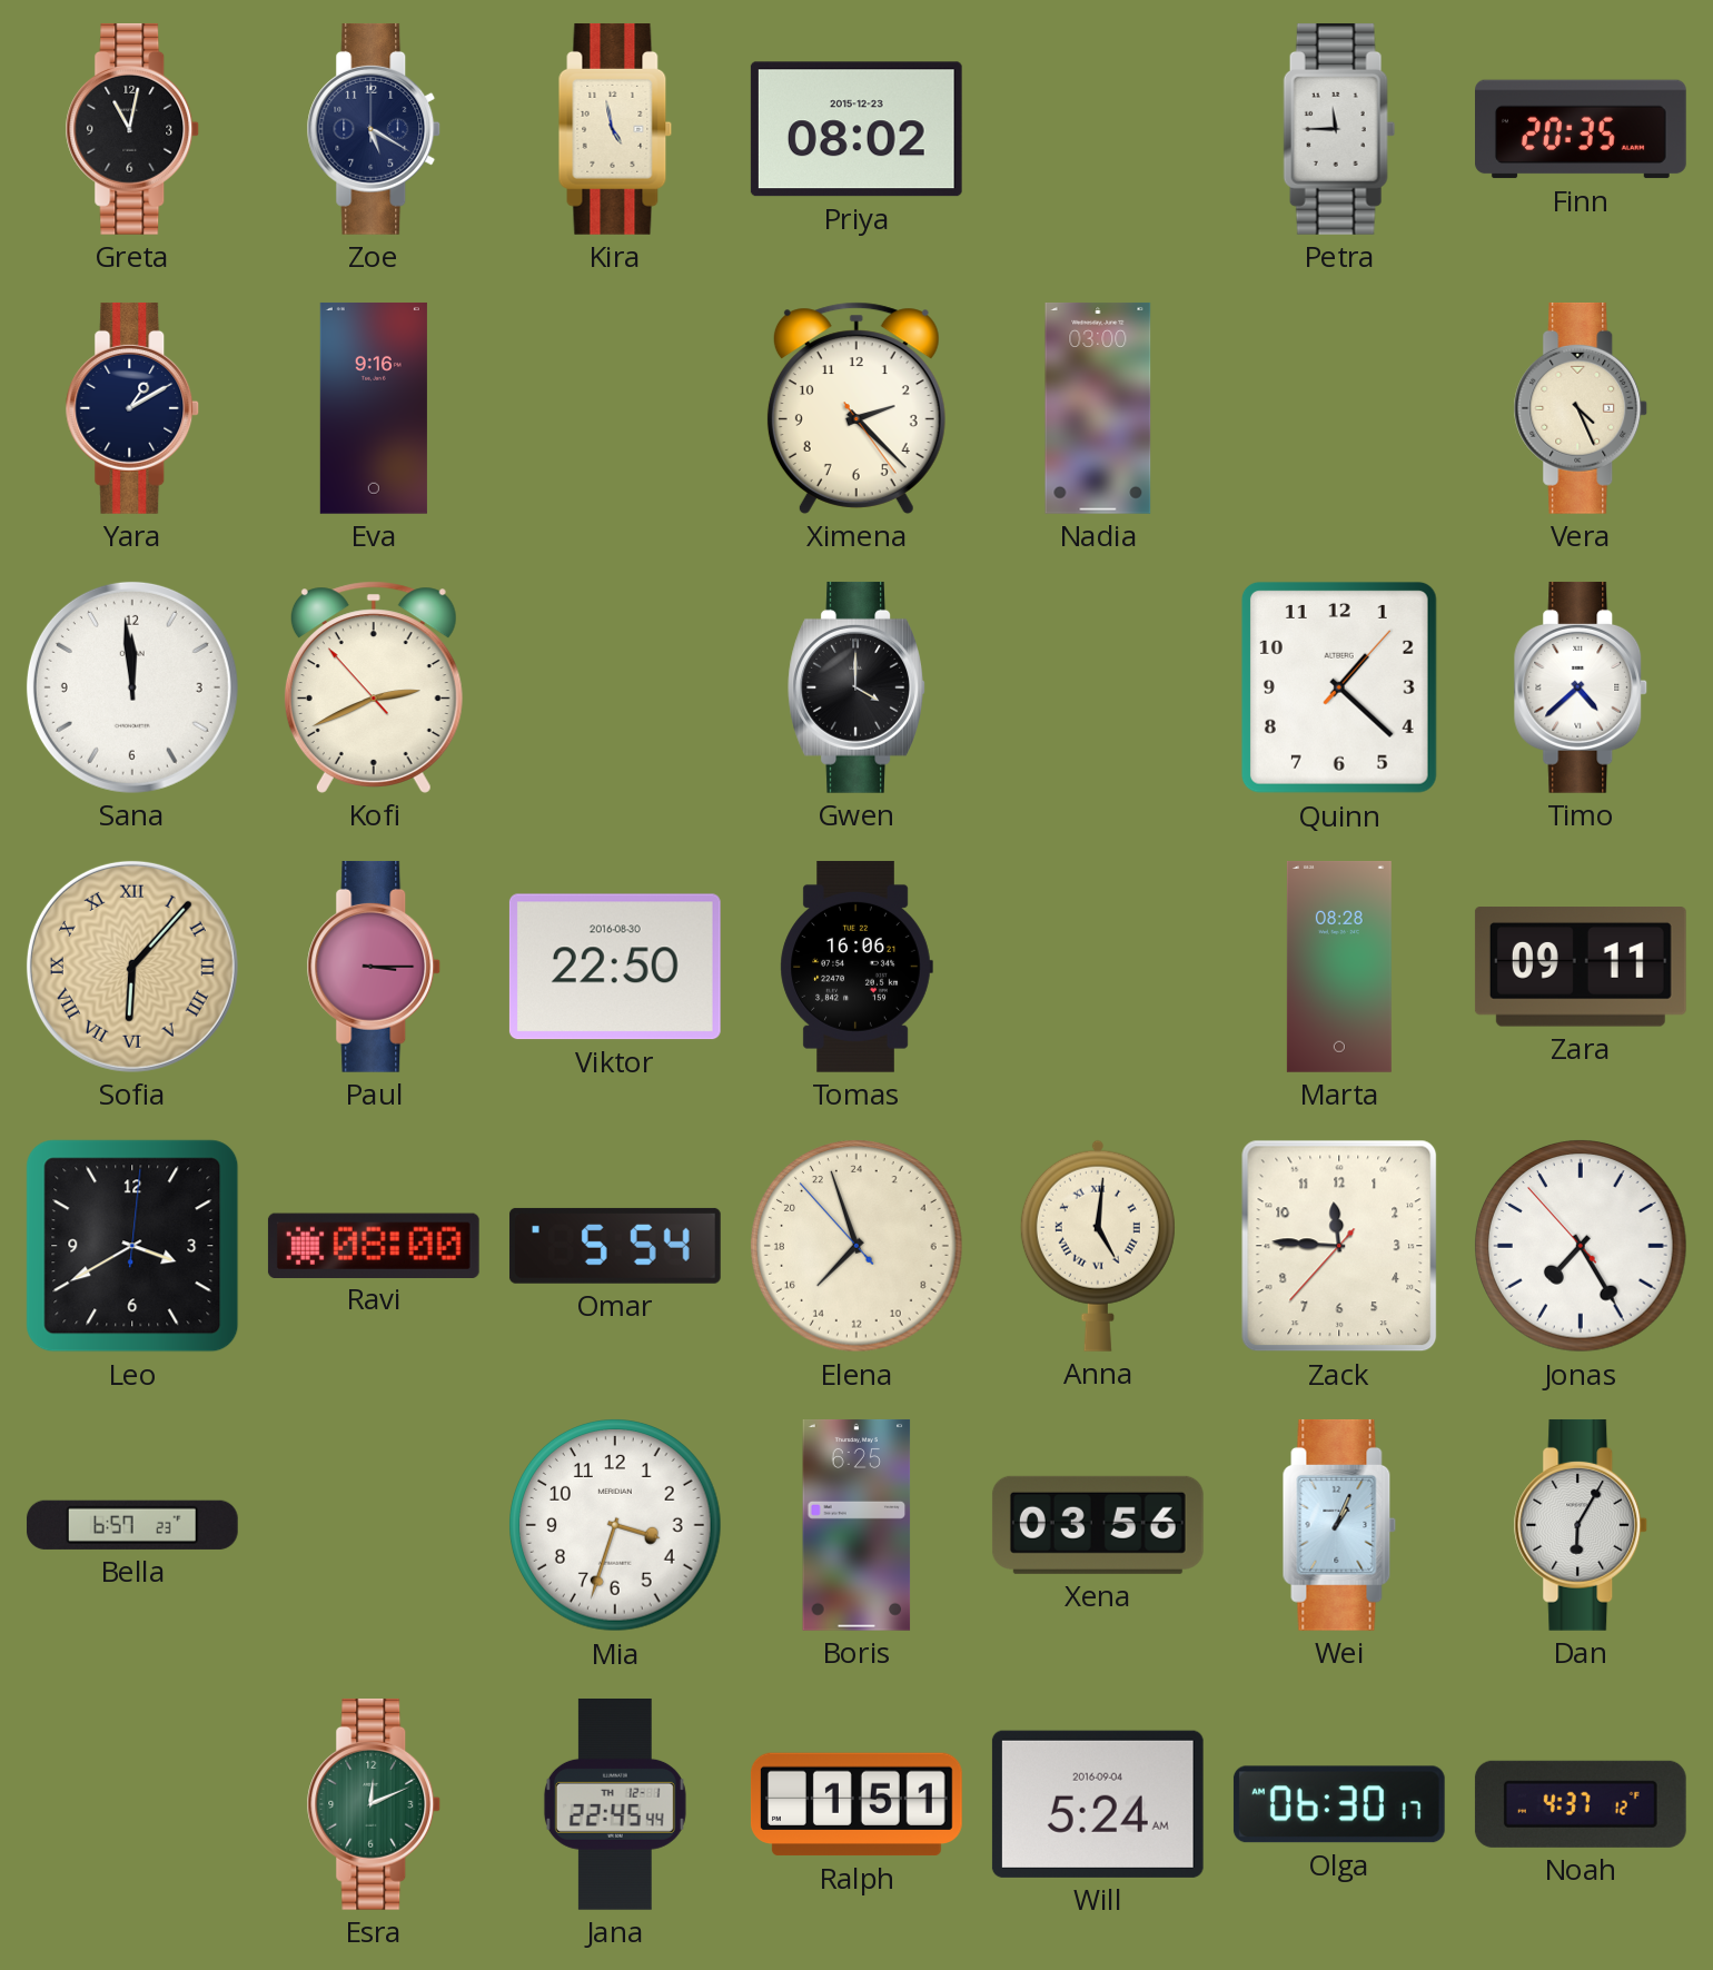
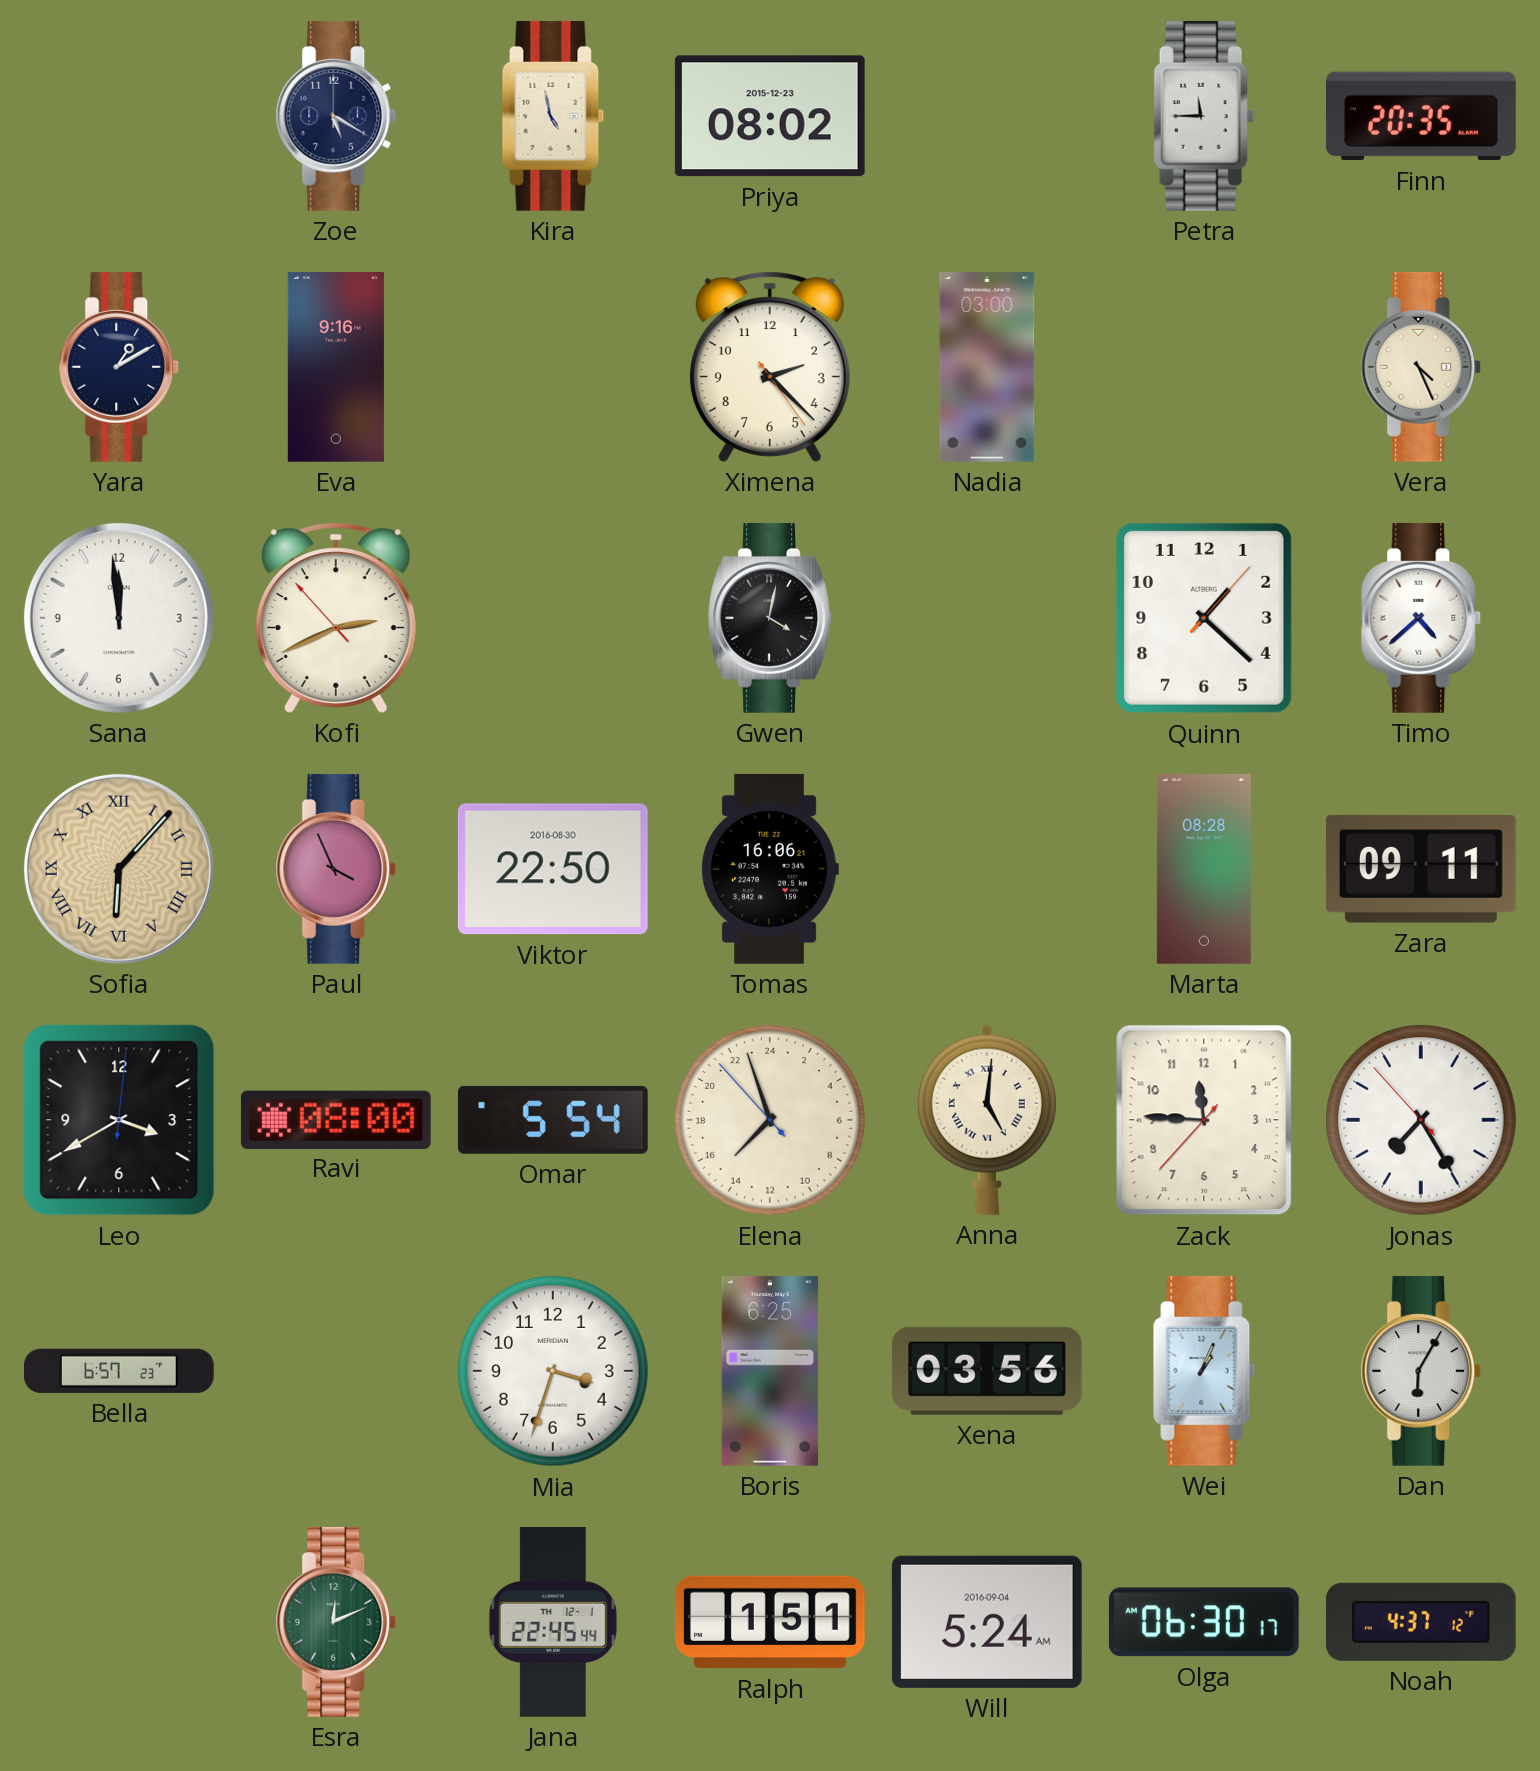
Greta: 11:02 -> none
Gwen: 4:00 -> 4:02
Paul: 3:15 -> 3:56
